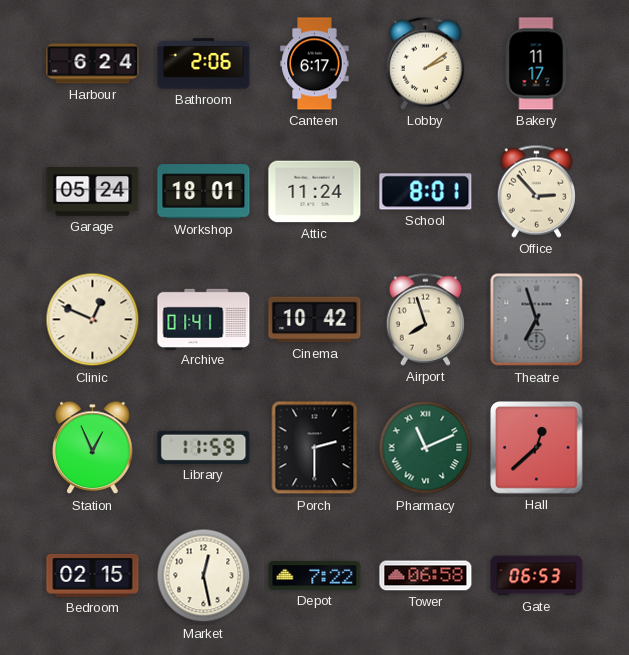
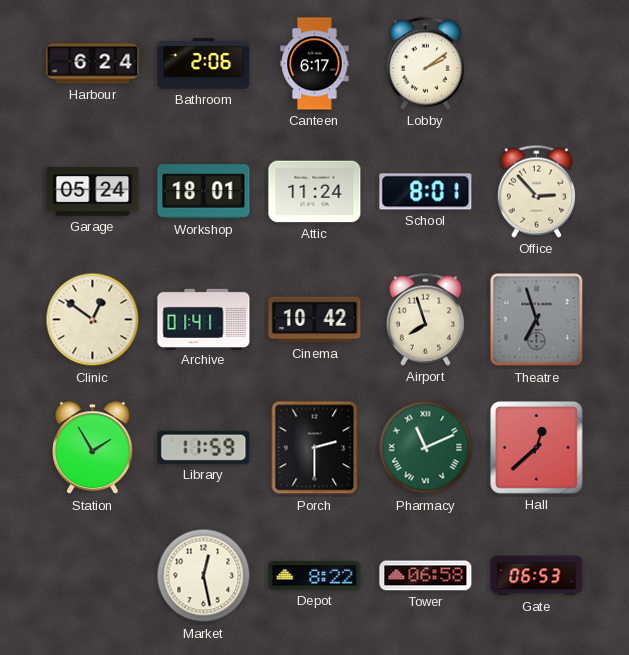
Bakery: 11:17 -> none
Clinic: 12:49 -> 12:51
Station: 12:56 -> 1:55
Bedroom: 02:15 -> none
Depot: 7:22 -> 8:22
